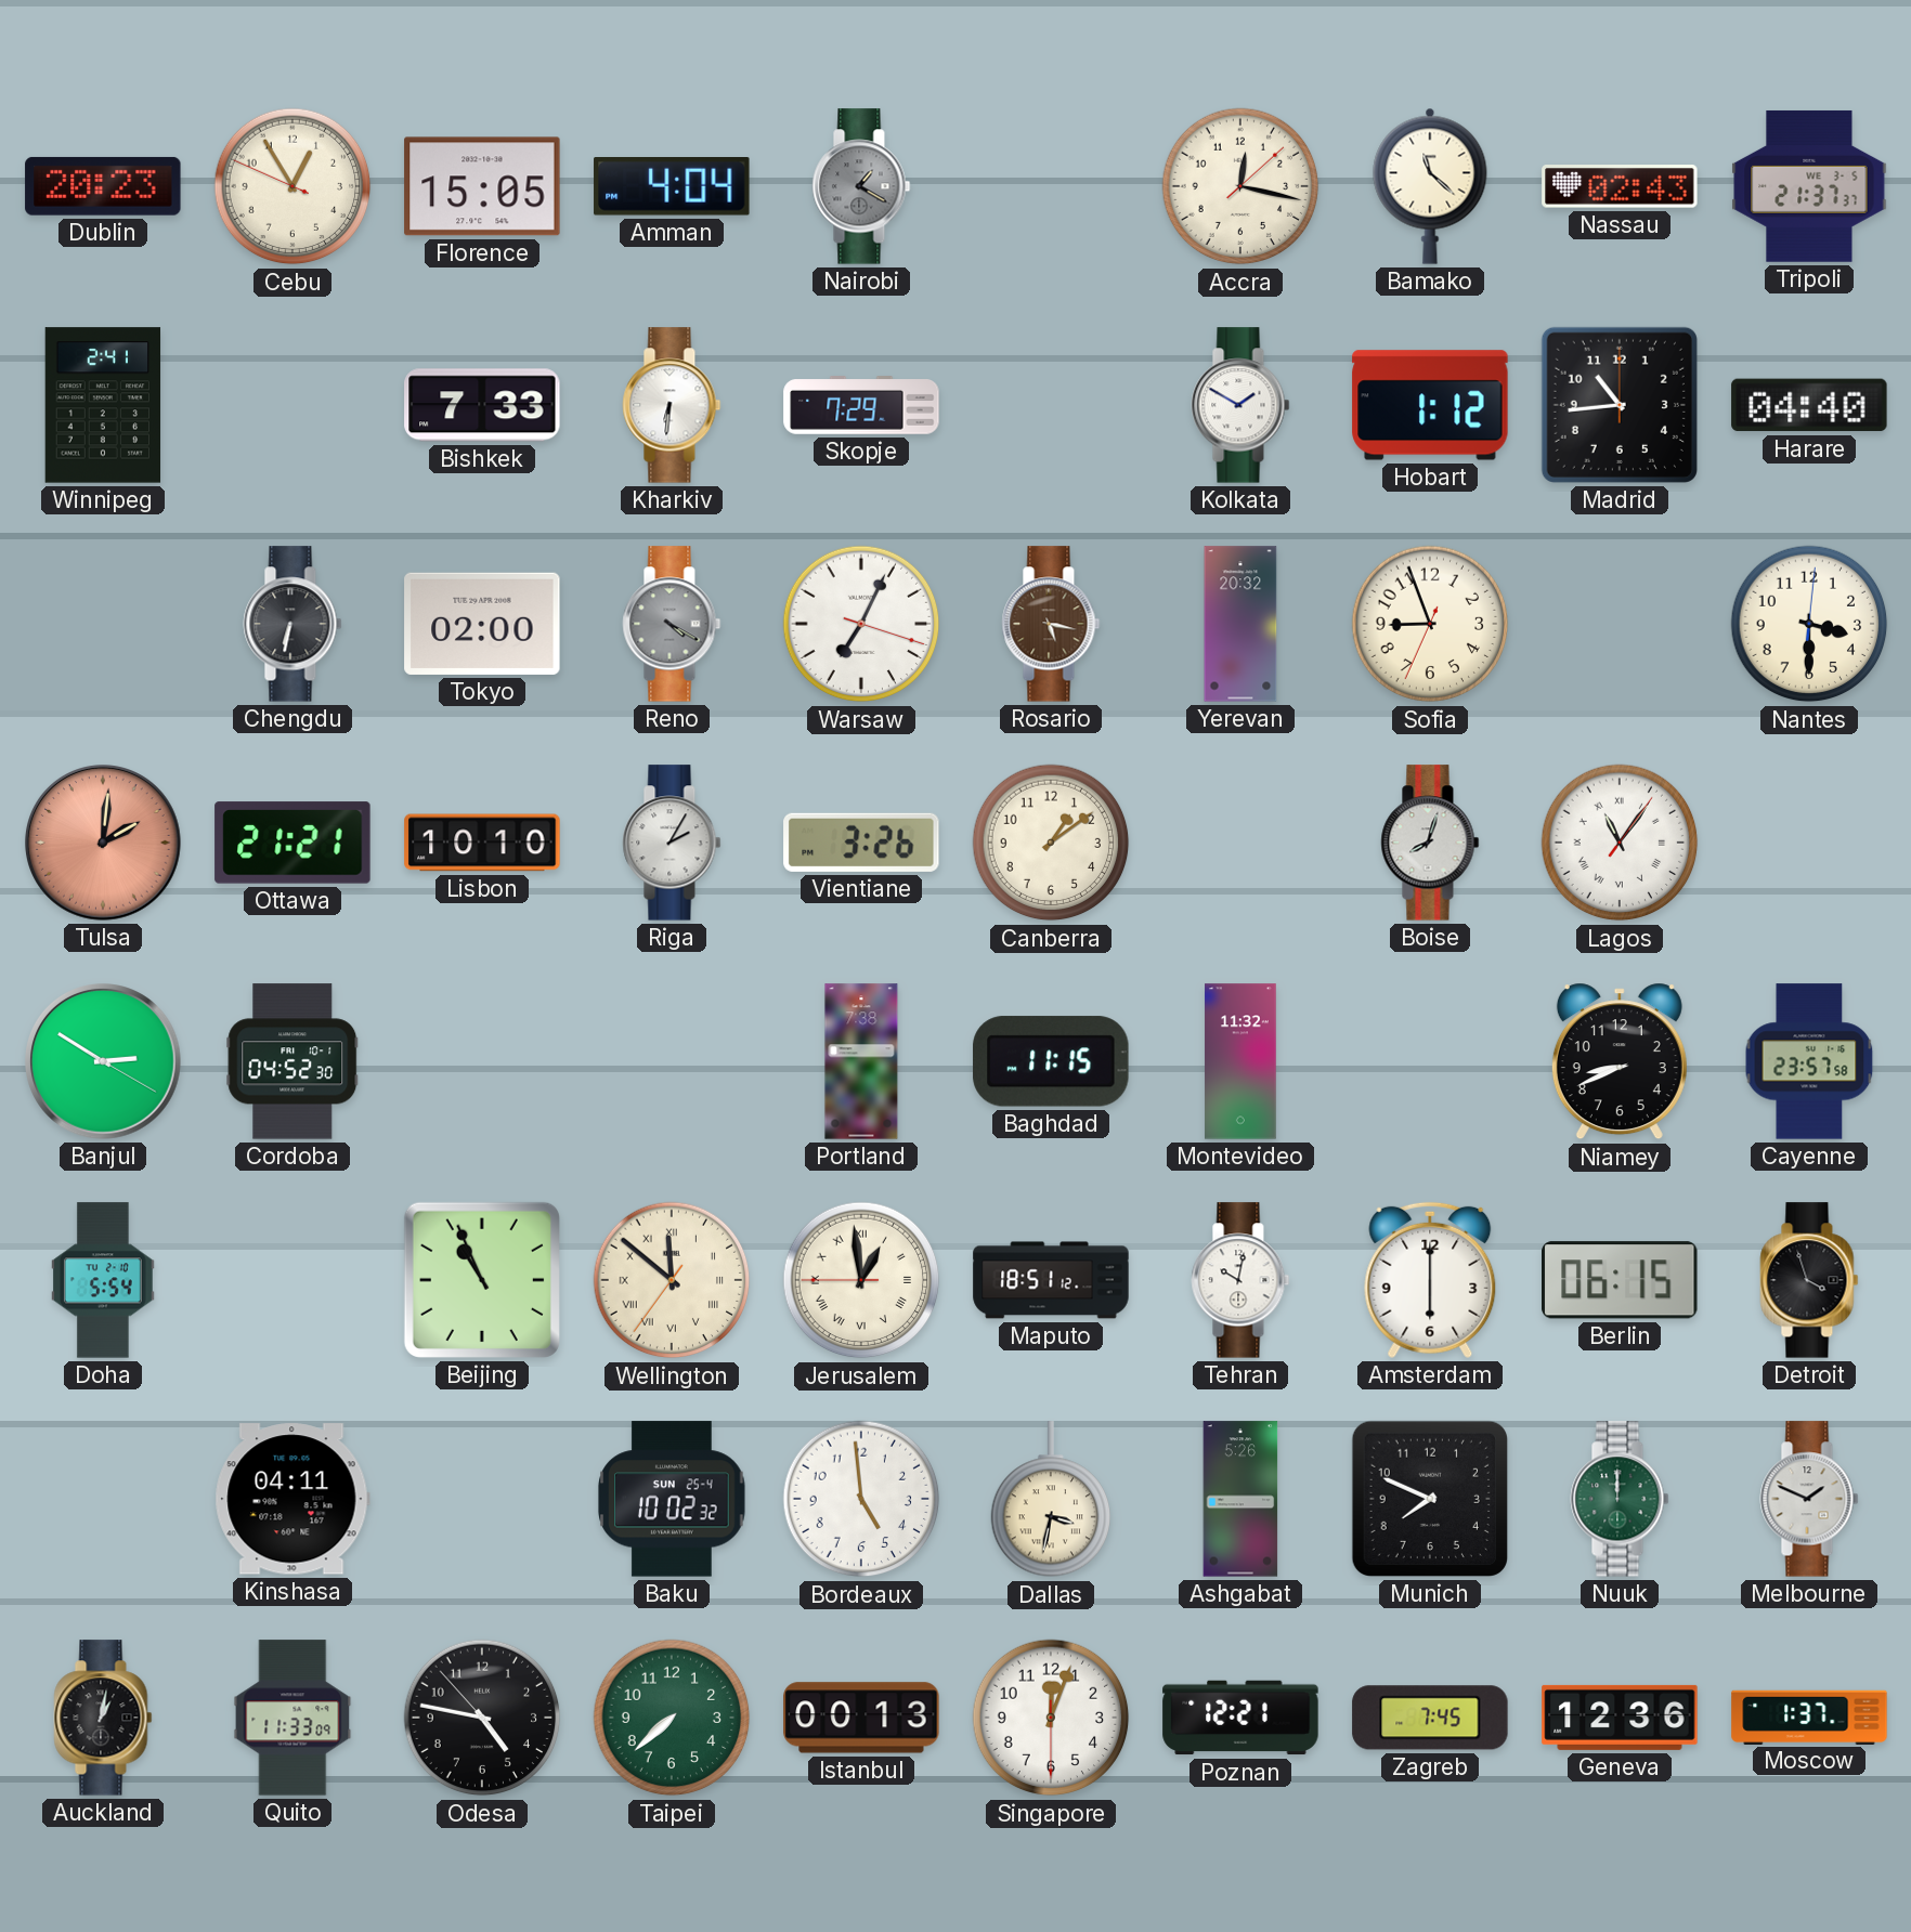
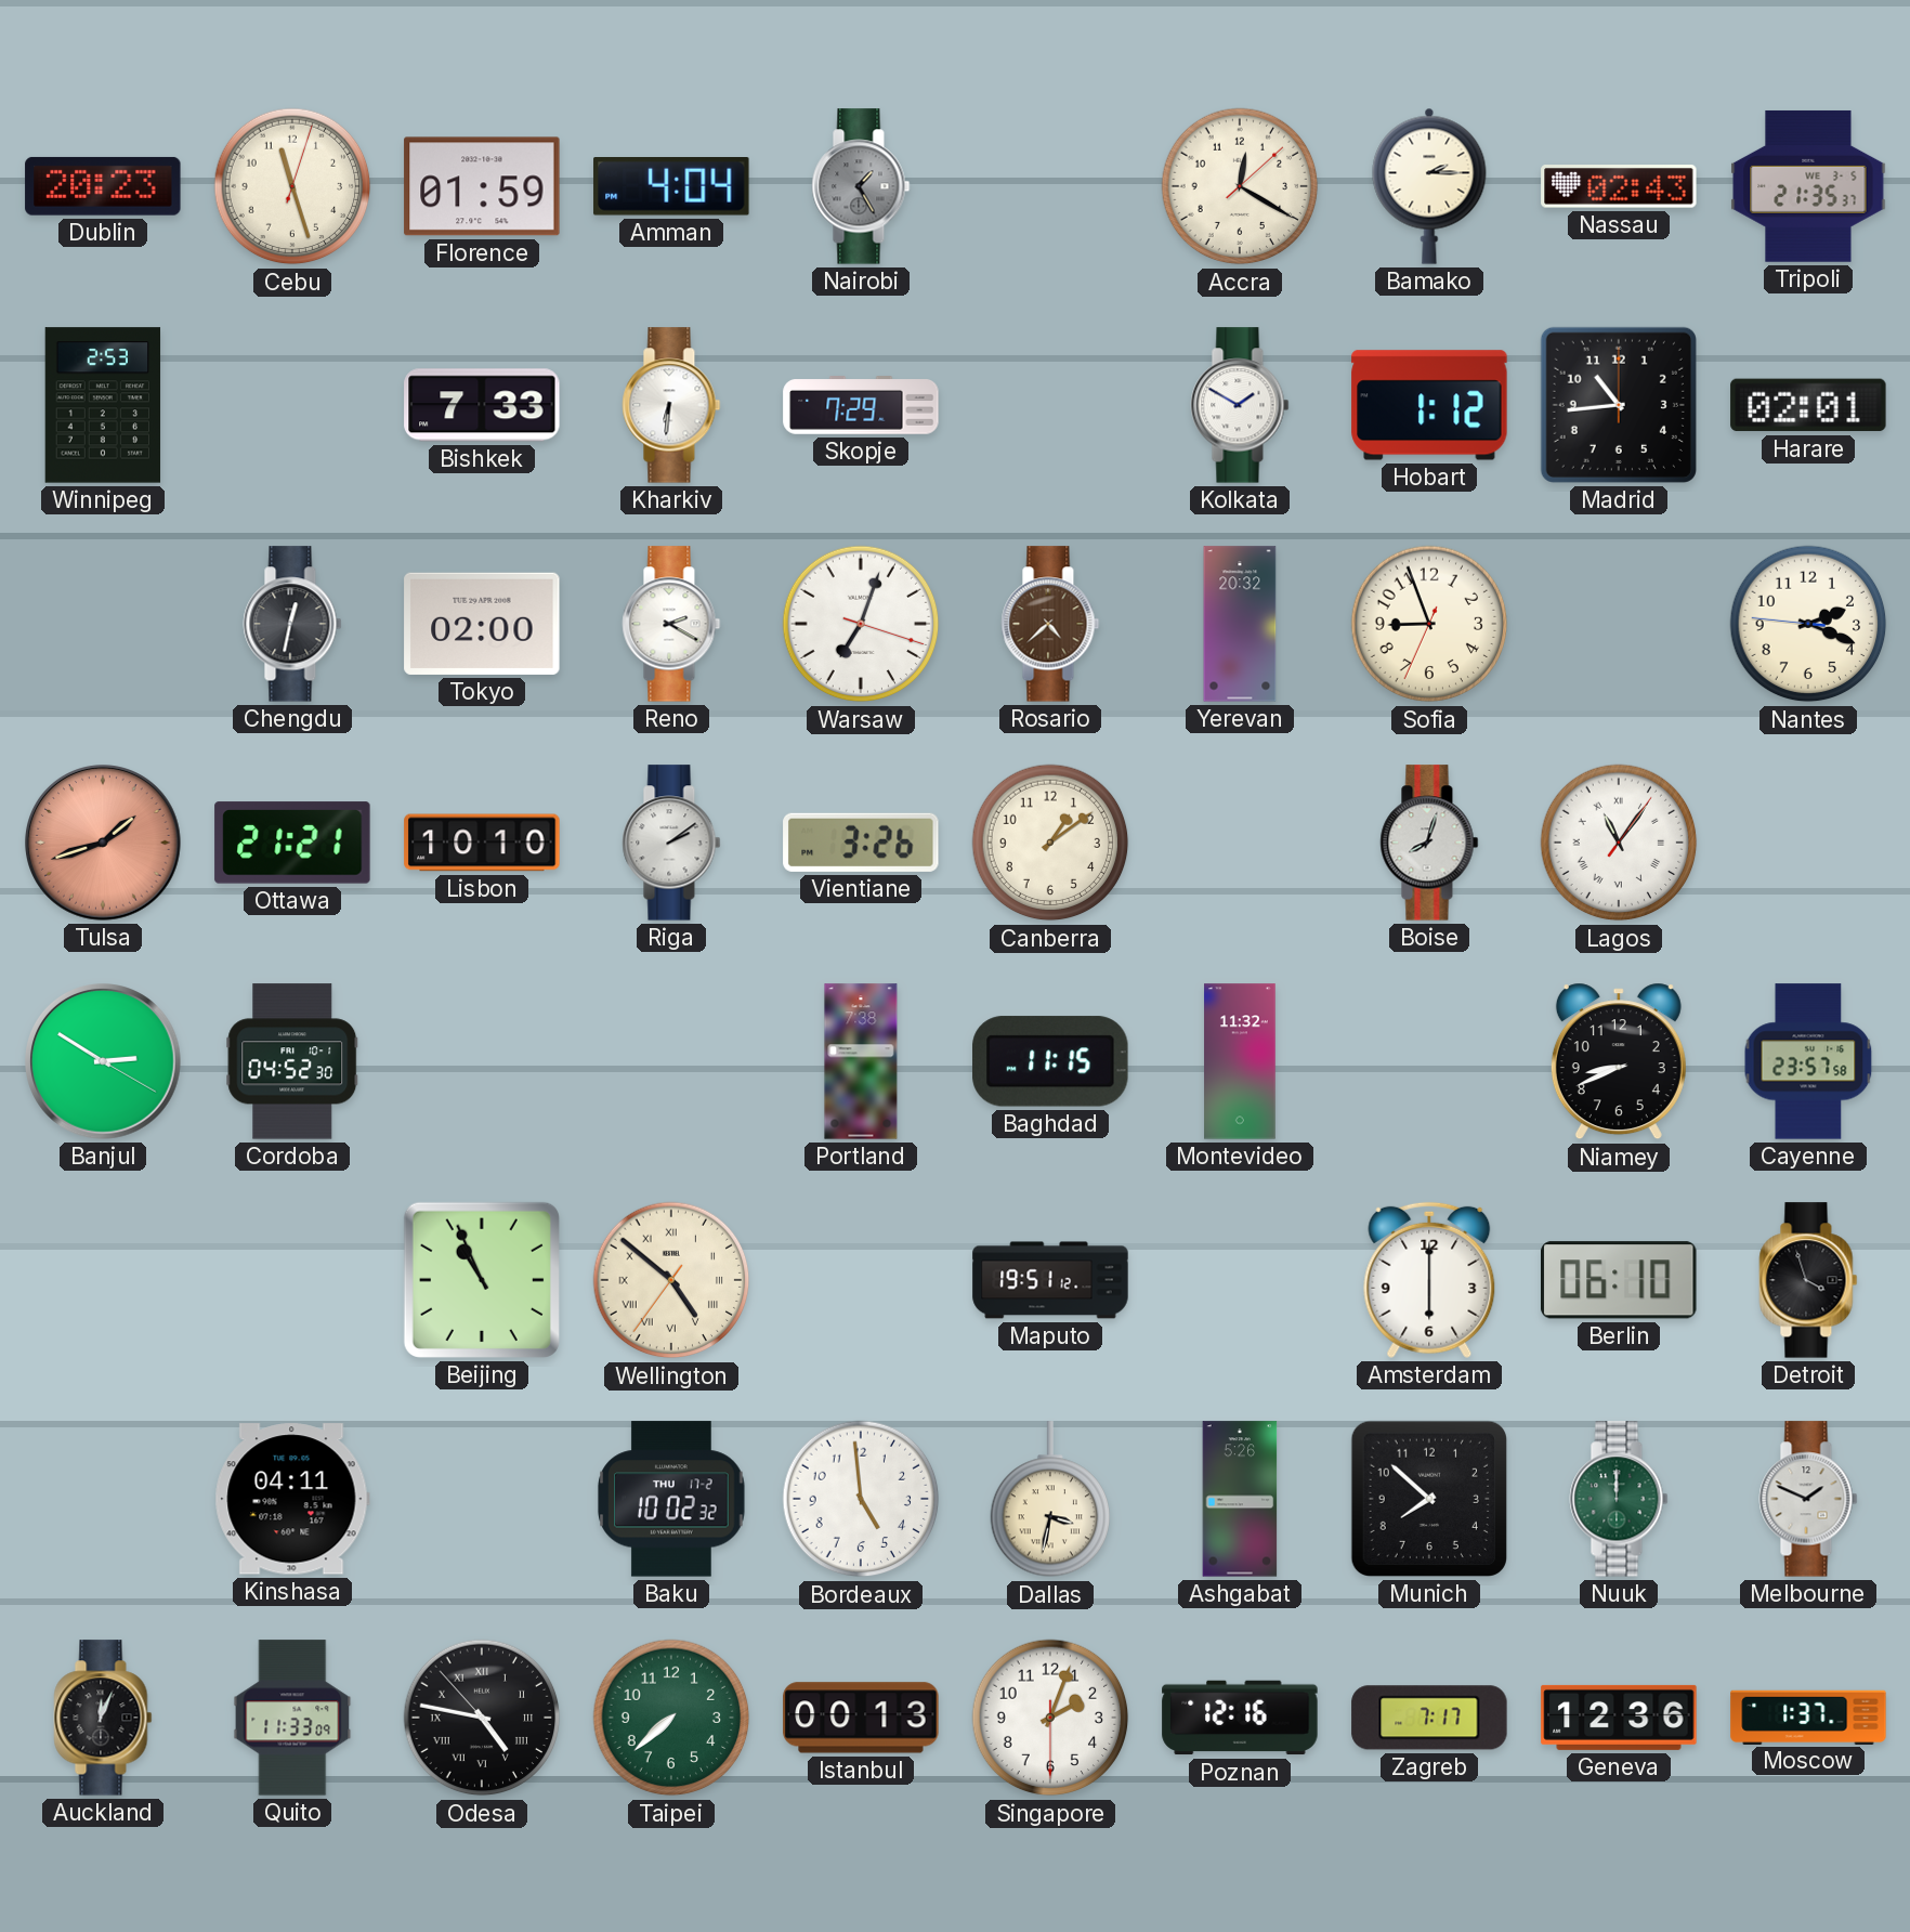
Cebu: 12:54 -> 11:27
Florence: 15:05 -> 01:59
Nairobi: 1:20 -> 1:25
Accra: 12:17 -> 12:20
Bamako: 11:22 -> 2:15
Tripoli: 21:37 -> 21:35
Winnipeg: 2:41 -> 2:53
Harare: 04:40 -> 02:01
Chengdu: 6:32 -> 12:32
Reno: 4:20 -> 2:20
Reno dial: grey -> white
Warsaw: 7:04 -> 7:03
Rosario: 5:17 -> 4:38
Nantes: 3:30 -> 2:18
Tulsa: 2:01 -> 1:42
Riga: 2:05 -> 2:09
Doha: 5:54 -> none
Wellington: 11:51 -> 4:51
Jerusalem: 12:58 -> none
Maputo: 18:51 -> 19:51
Tehran: 10:02 -> none
Berlin: 06:15 -> 06:10
Baku date: SUN 25-4 -> THU 17-2
Munich: 7:49 -> 7:52
Auckland: 1:02 -> 12:04
Odesa numerals: Arabic -> Roman
Singapore: 12:03 -> 2:03
Poznan: 12:21 -> 12:16
Zagreb: 7:45 -> 7:17
